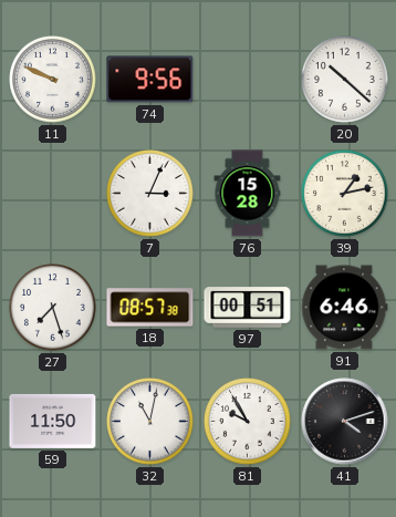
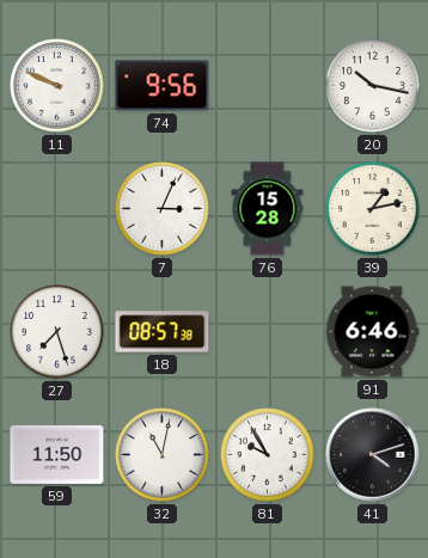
20: 10:22 -> 10:17
97: 00:51 -> none
